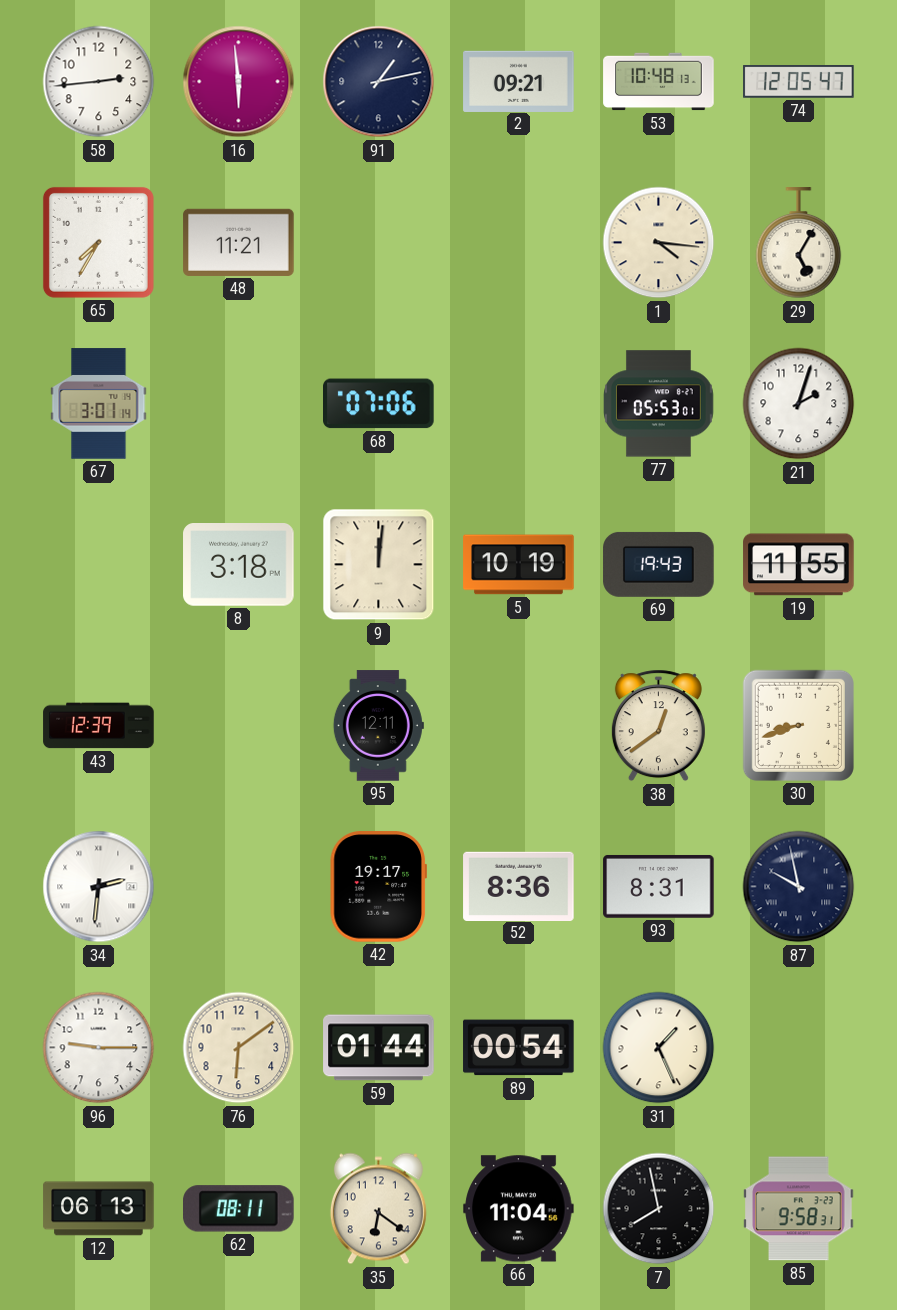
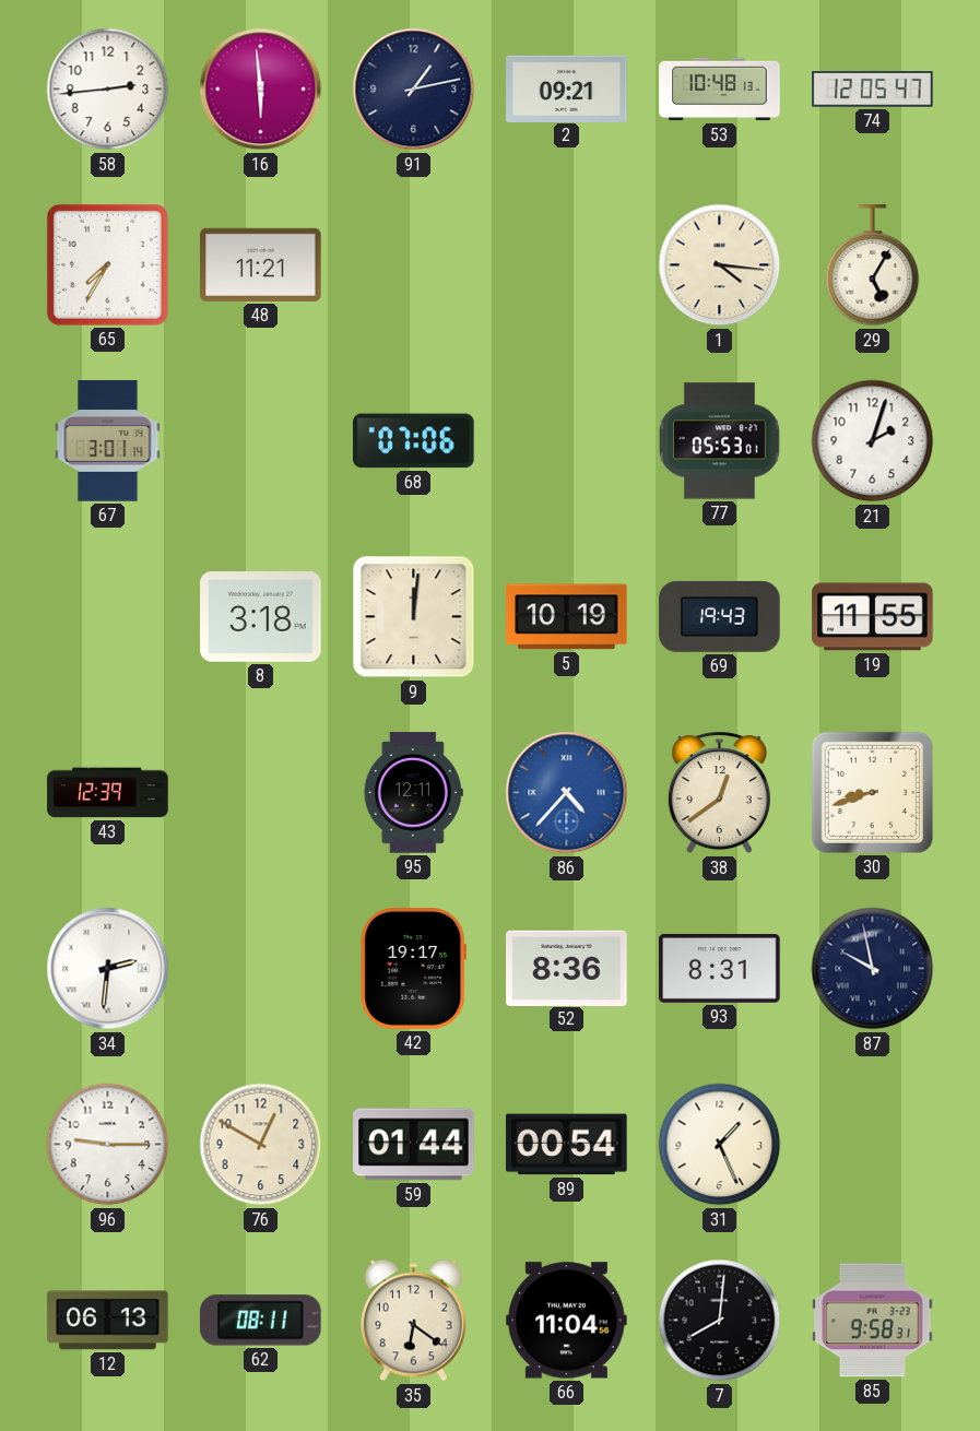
86: none -> 4:37
76: 6:09 -> 12:50
7: 7:58 -> 8:01
